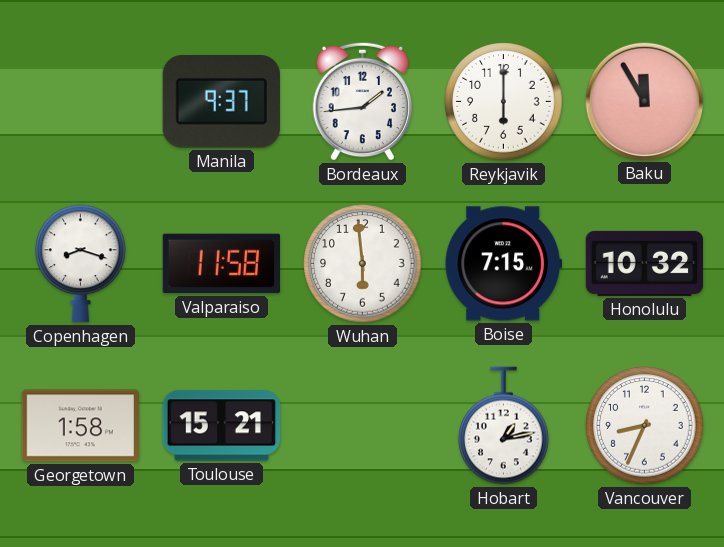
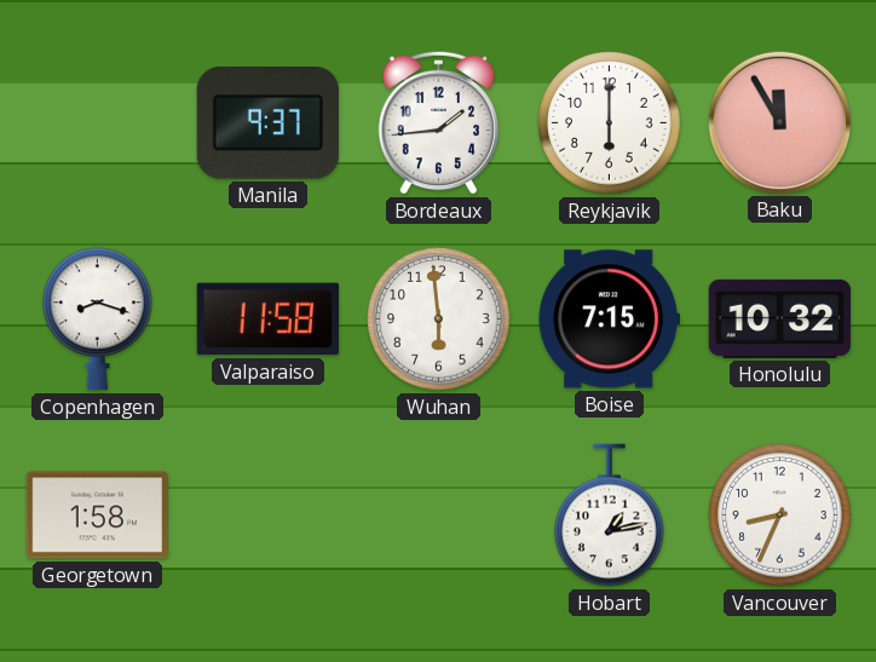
Toulouse: 15:21 -> none
